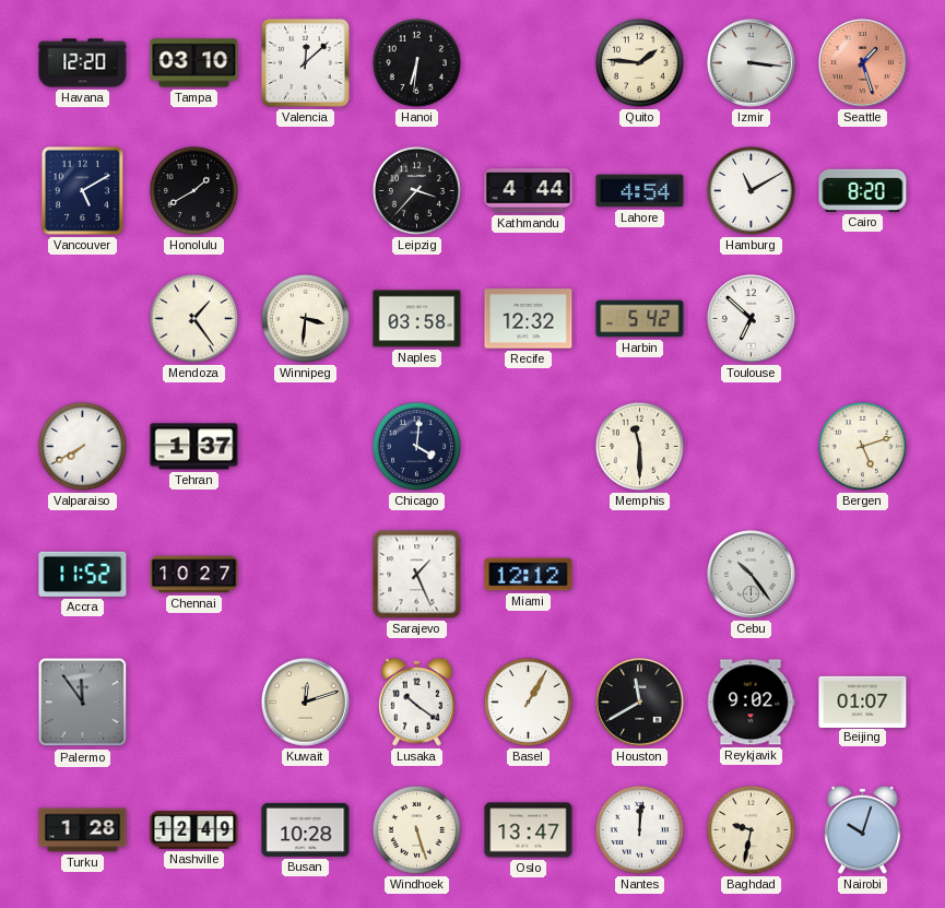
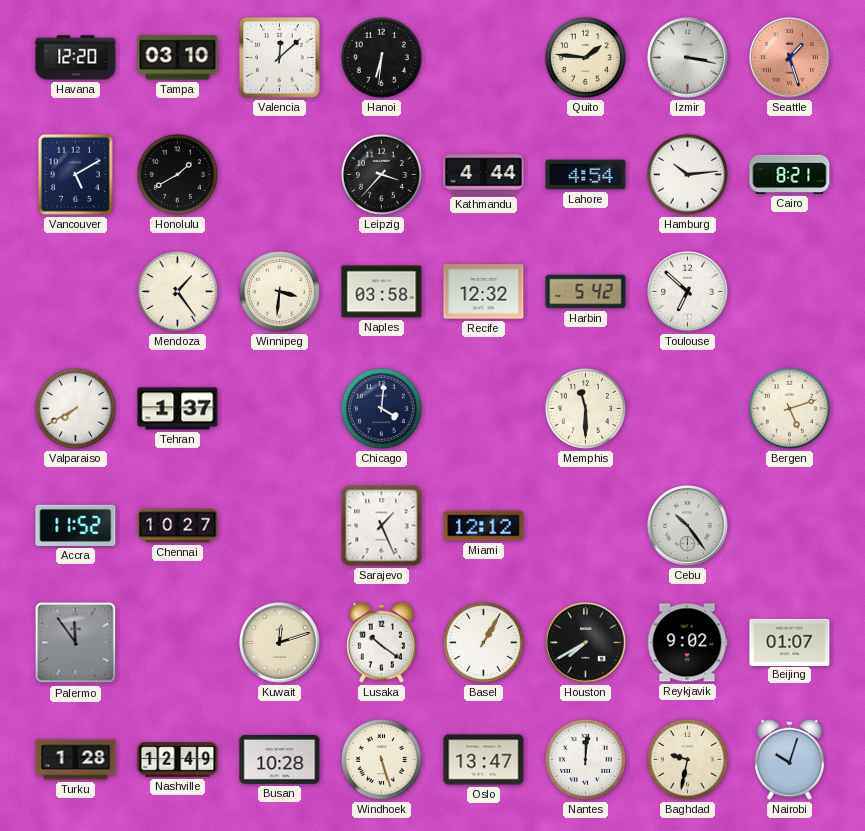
Izmir: 3:16 -> 3:17
Hamburg: 11:10 -> 10:14
Cairo: 8:20 -> 8:21
Houston: 11:40 -> 7:40
